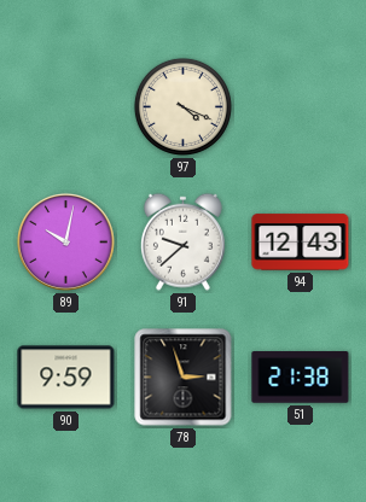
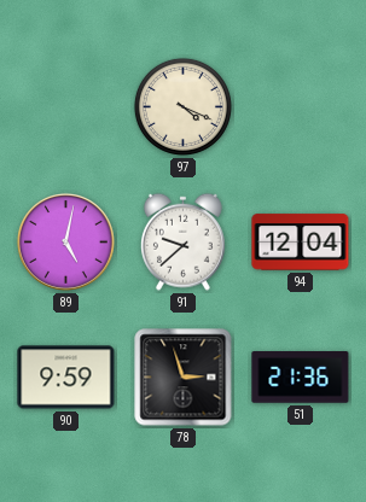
89: 10:02 -> 5:02
94: 12:43 -> 12:04
51: 21:38 -> 21:36
